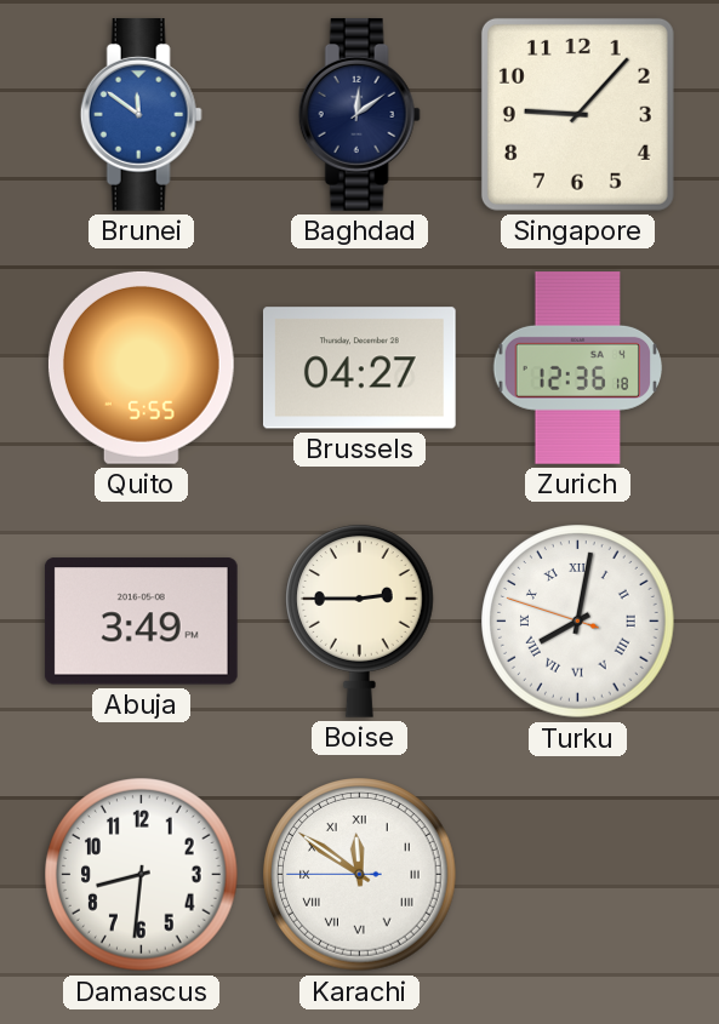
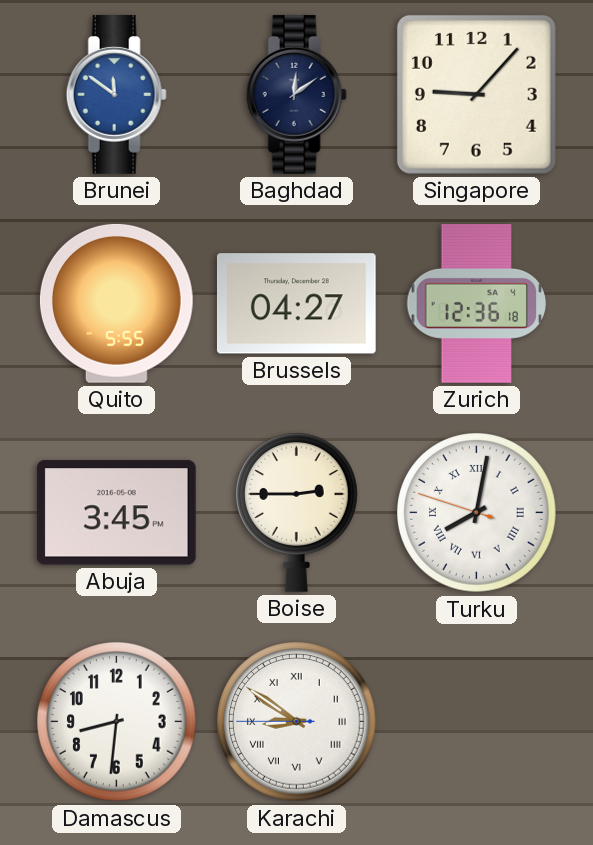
Abuja: 3:49 -> 3:45
Karachi: 11:50 -> 8:50
